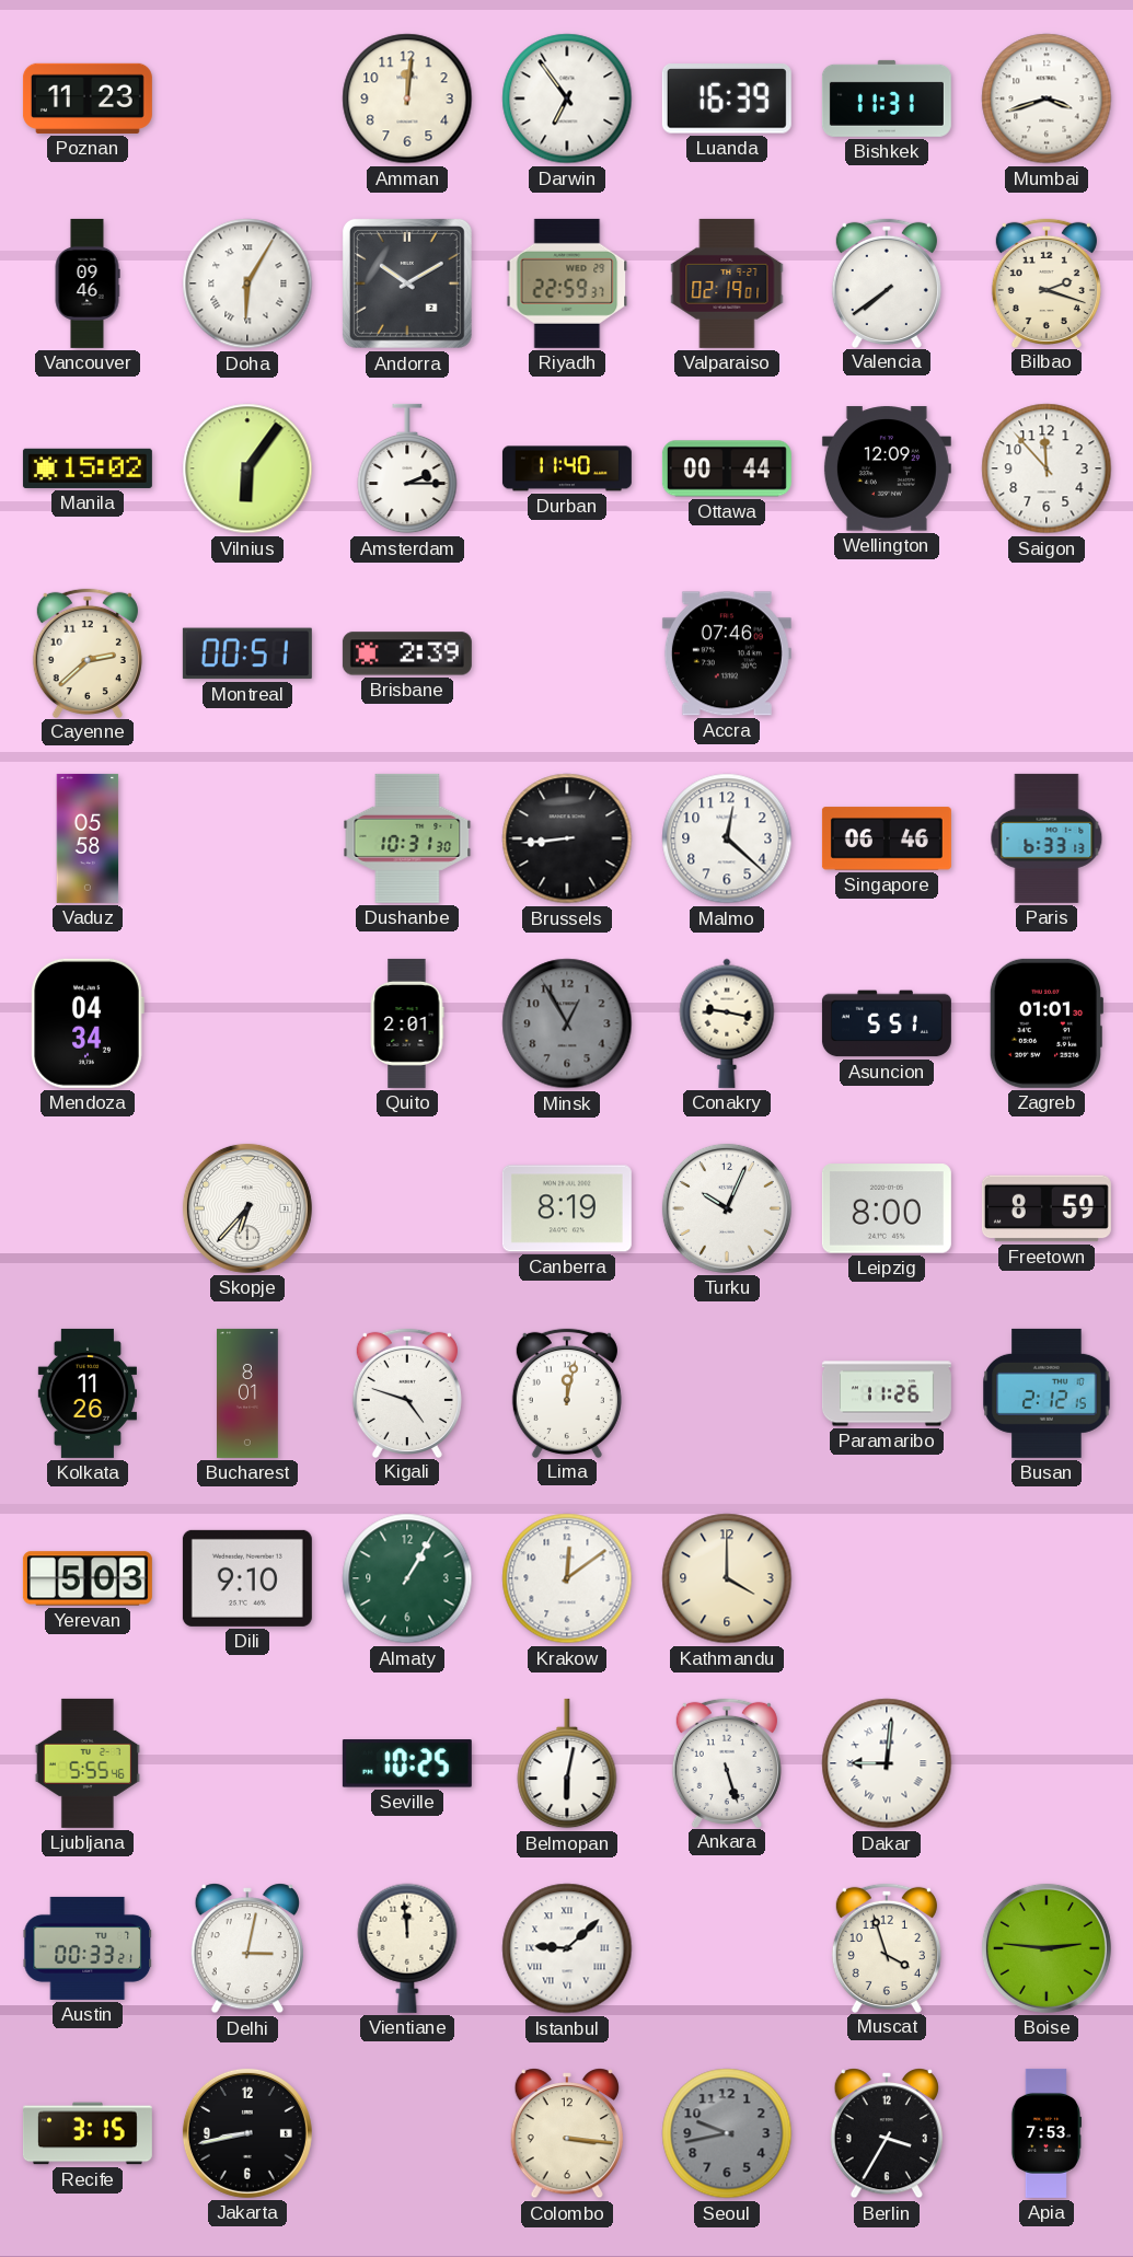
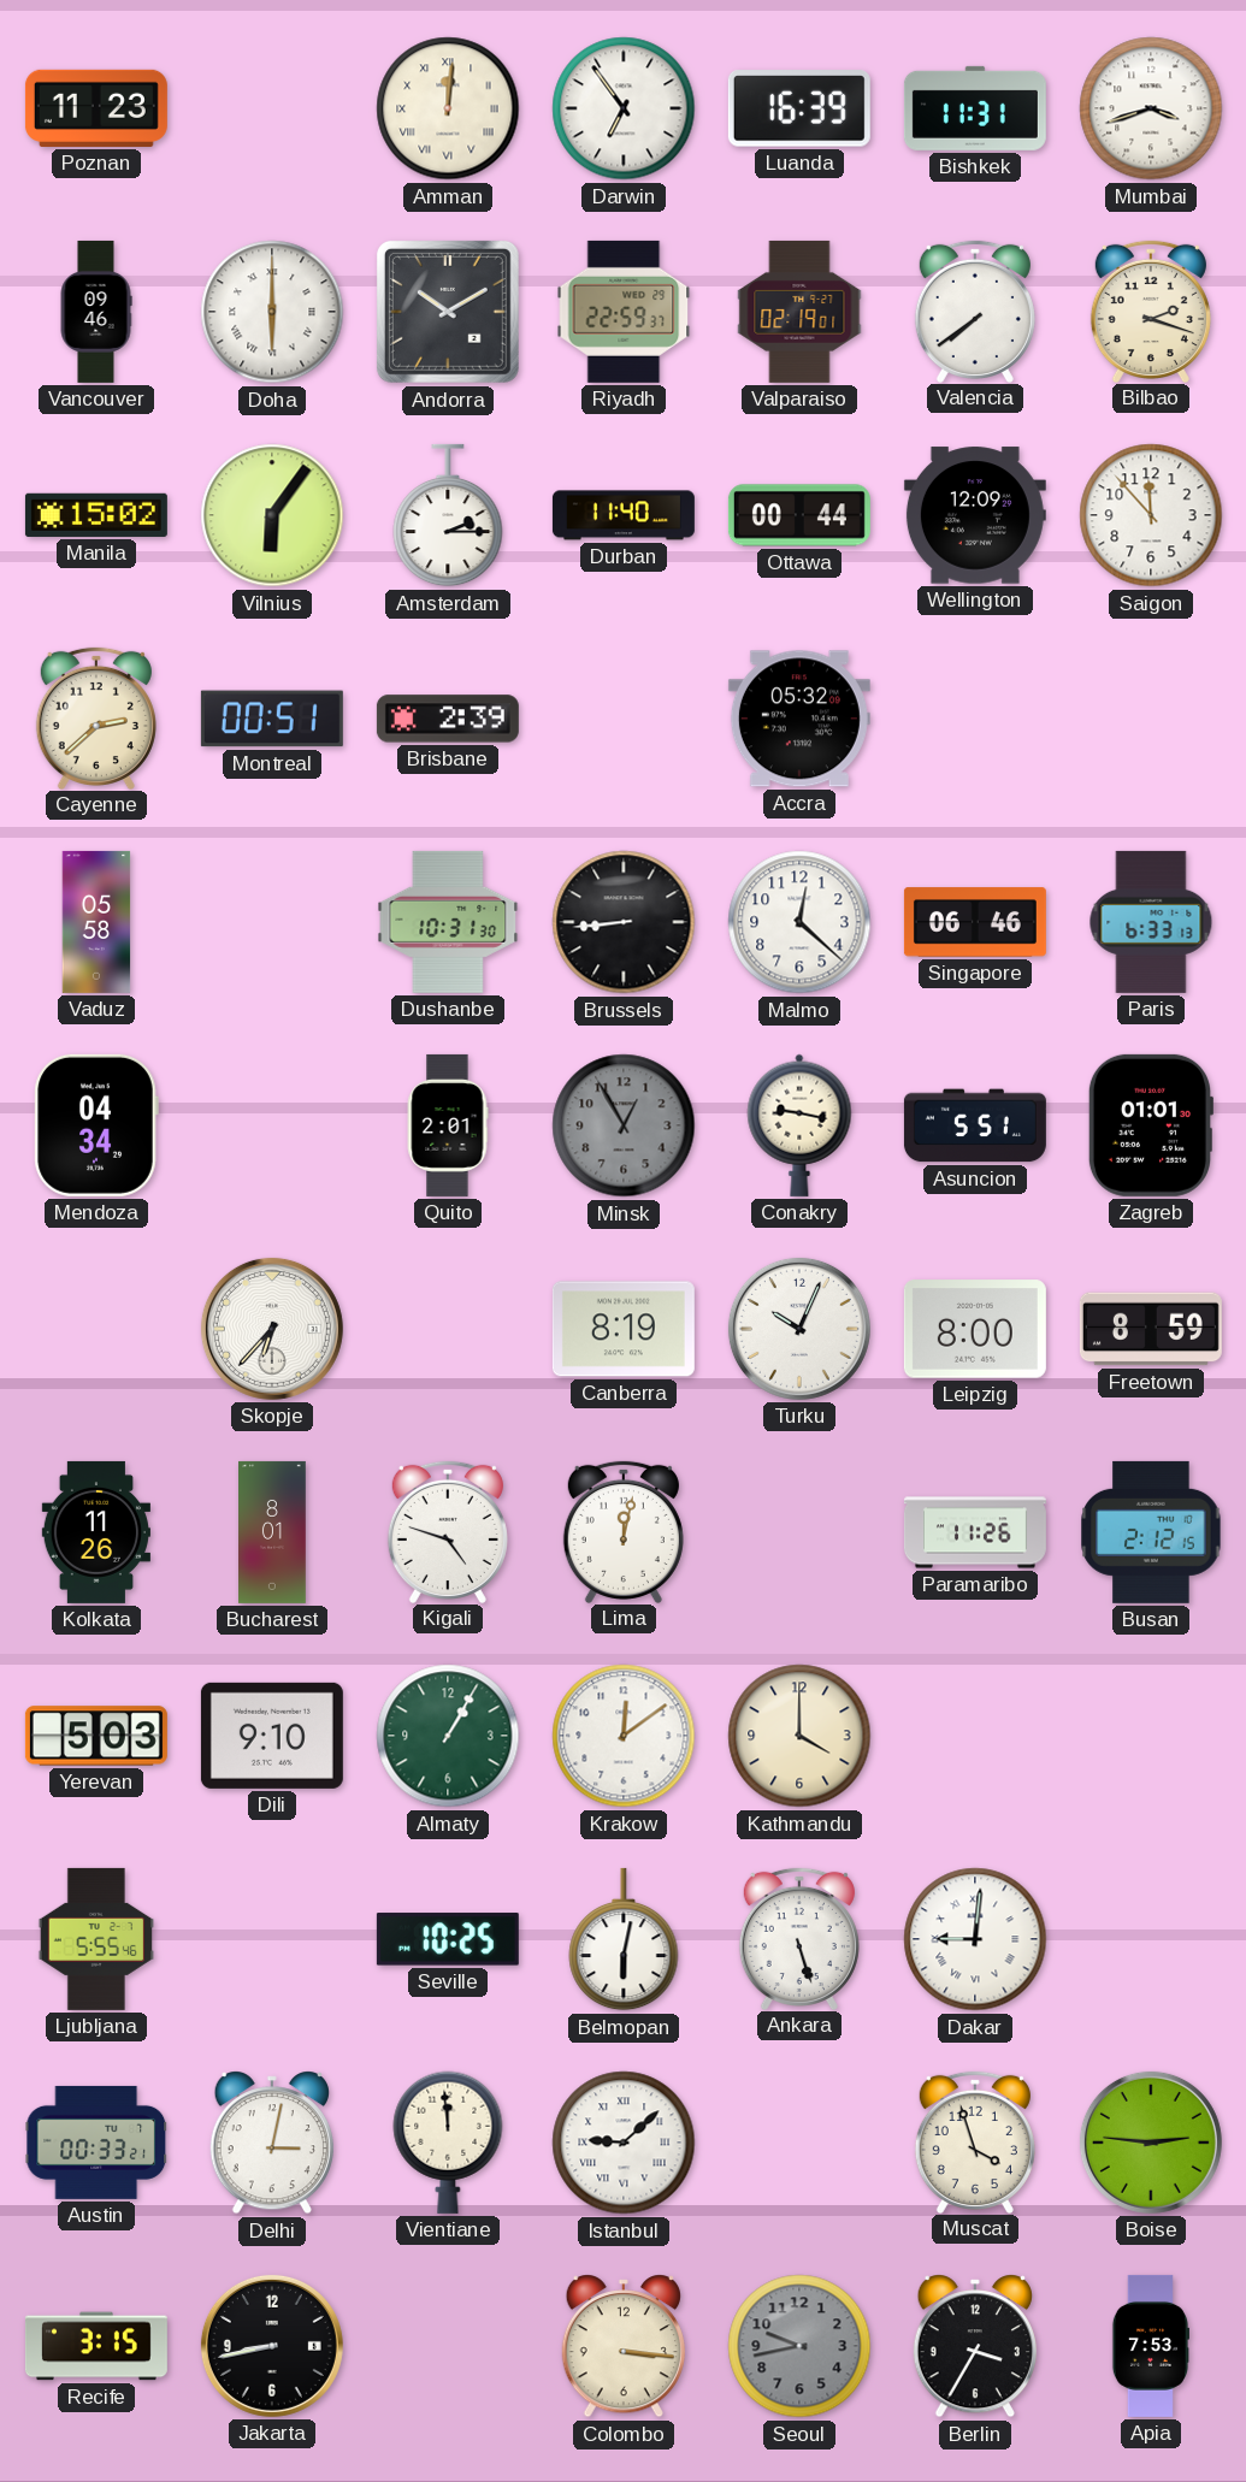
Amman numerals: Arabic -> Roman
Doha: 6:05 -> 6:00
Accra: 07:46 -> 05:32
